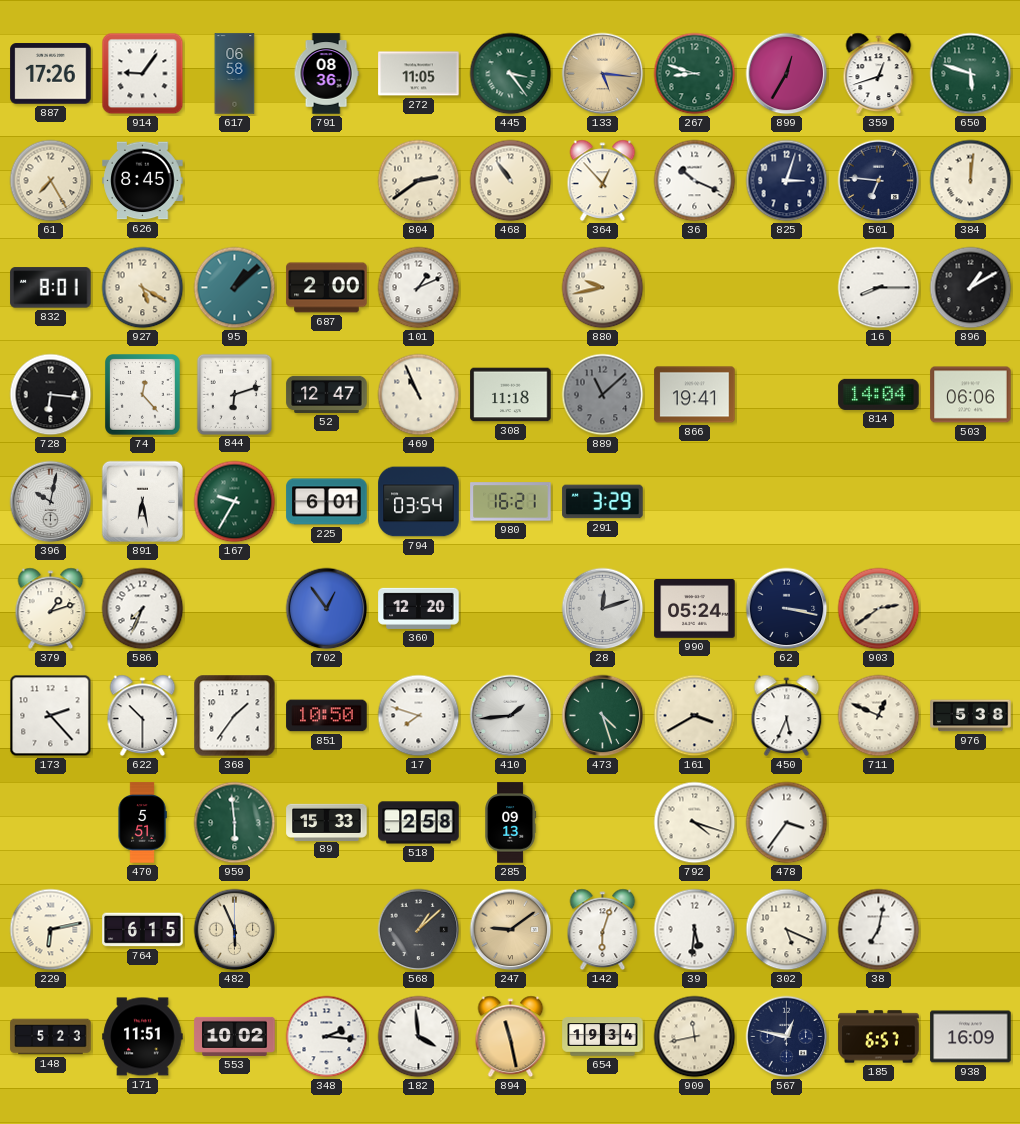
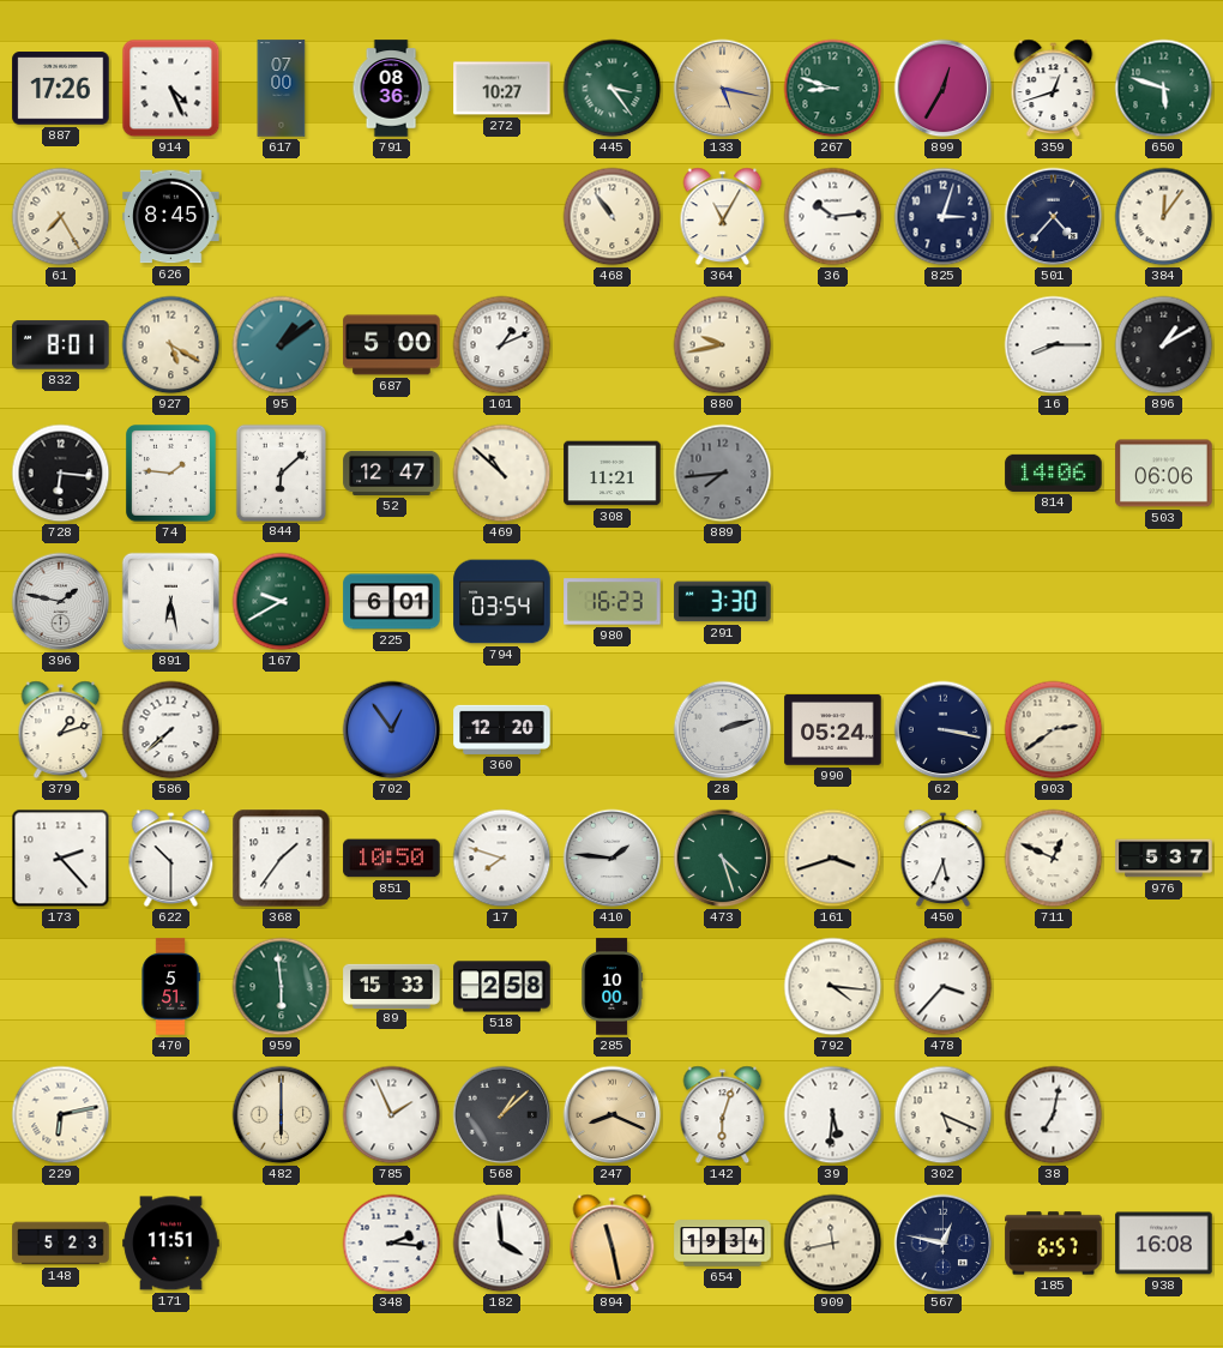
914: 9:06 -> 4:26
617: 06:58 -> 07:00
272: 11:05 -> 10:27
133: 5:16 -> 5:17
804: 2:39 -> none
364: 12:53 -> 11:05
36: 10:19 -> 10:14
501: 6:46 -> 4:37
384: 12:01 -> 12:06
95: 1:08 -> 1:09
687: 2:00 -> 5:00
74: 12:23 -> 1:46
844: 6:12 -> 6:08
469: 10:56 -> 10:52
308: 11:18 -> 11:21
889: 11:08 -> 7:44
866: 19:41 -> none
814: 14:04 -> 14:06
396: 10:02 -> 1:47
167: 9:35 -> 9:40
980: 16:21 -> 16:23
291: 3:29 -> 3:30
586: 7:34 -> 7:38
28: 12:12 -> 2:12
410: 1:44 -> 1:46
161: 3:40 -> 3:42
976: 5:38 -> 5:37
285: 09:13 -> 10:00
792: 4:18 -> 4:16
478: 3:36 -> 3:37
764: 6:15 -> none
482: 5:56 -> 6:00
785: none -> 1:56
247: 9:09 -> 8:19
553: 10:02 -> none
938: 16:09 -> 16:08
